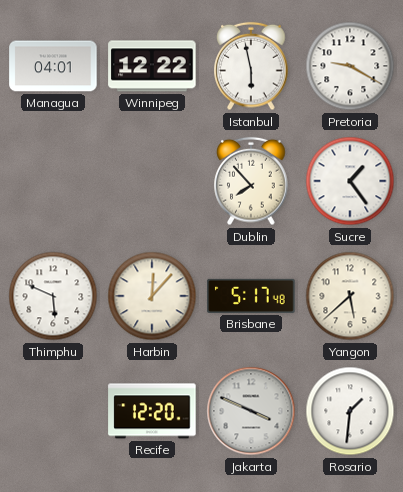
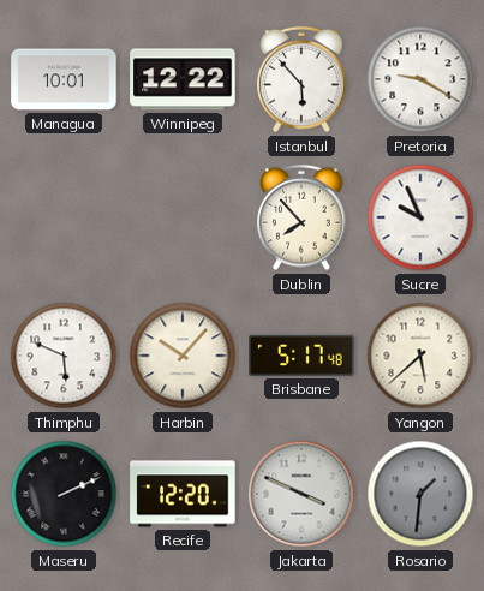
Managua: 04:01 -> 10:01
Istanbul: 5:58 -> 5:53
Sucre: 1:24 -> 9:56
Harbin: 12:07 -> 10:07
Maseru: none -> 2:11
Rosario dial: white -> grey
